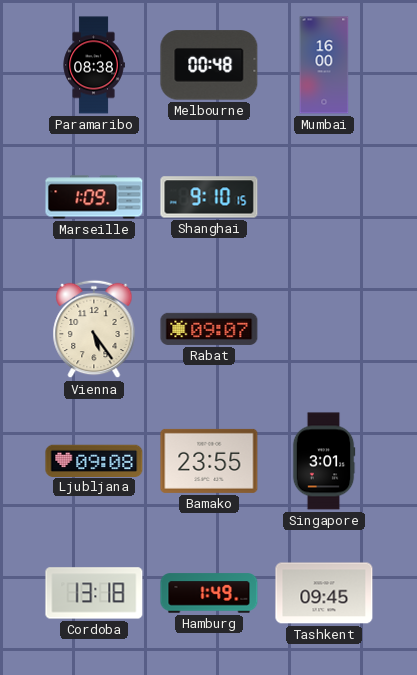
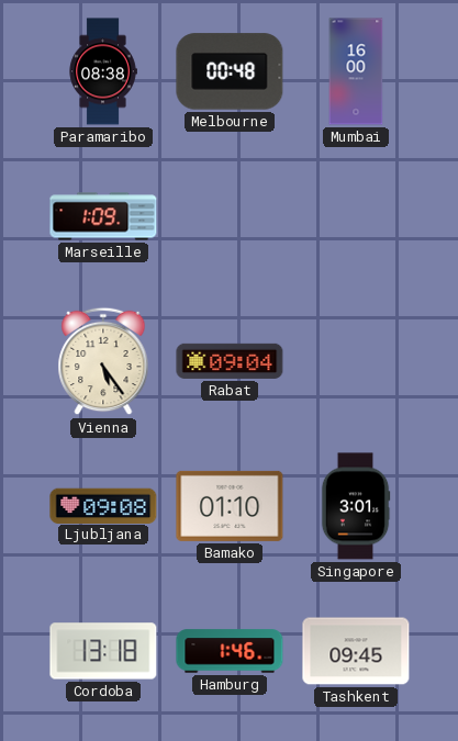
Shanghai: 9:10 -> none
Rabat: 09:07 -> 09:04
Bamako: 23:55 -> 01:10
Hamburg: 1:49 -> 1:46
